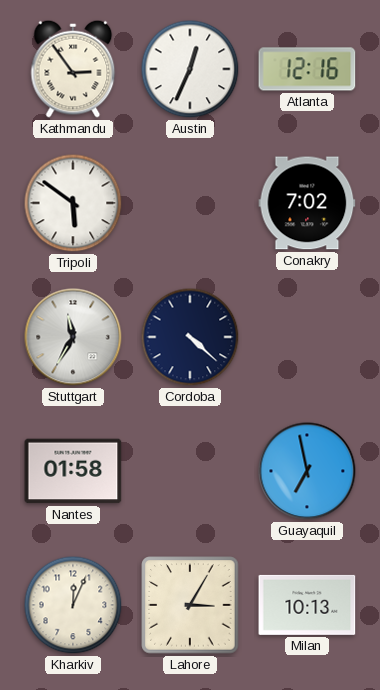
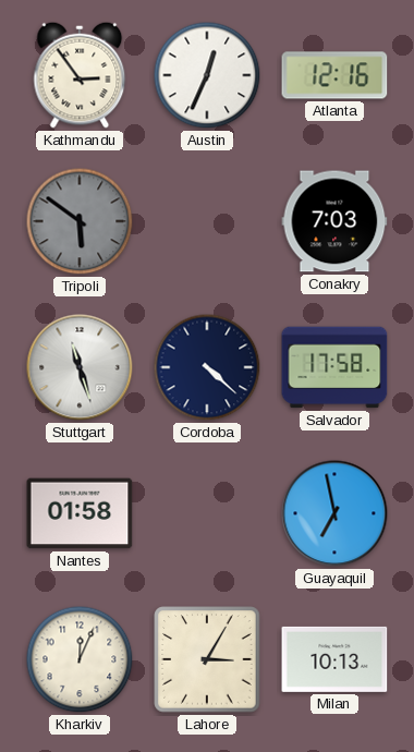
Tripoli dial: white -> grey
Conakry: 7:02 -> 7:03
Stuttgart: 11:35 -> 11:27
Salvador: none -> 17:58
